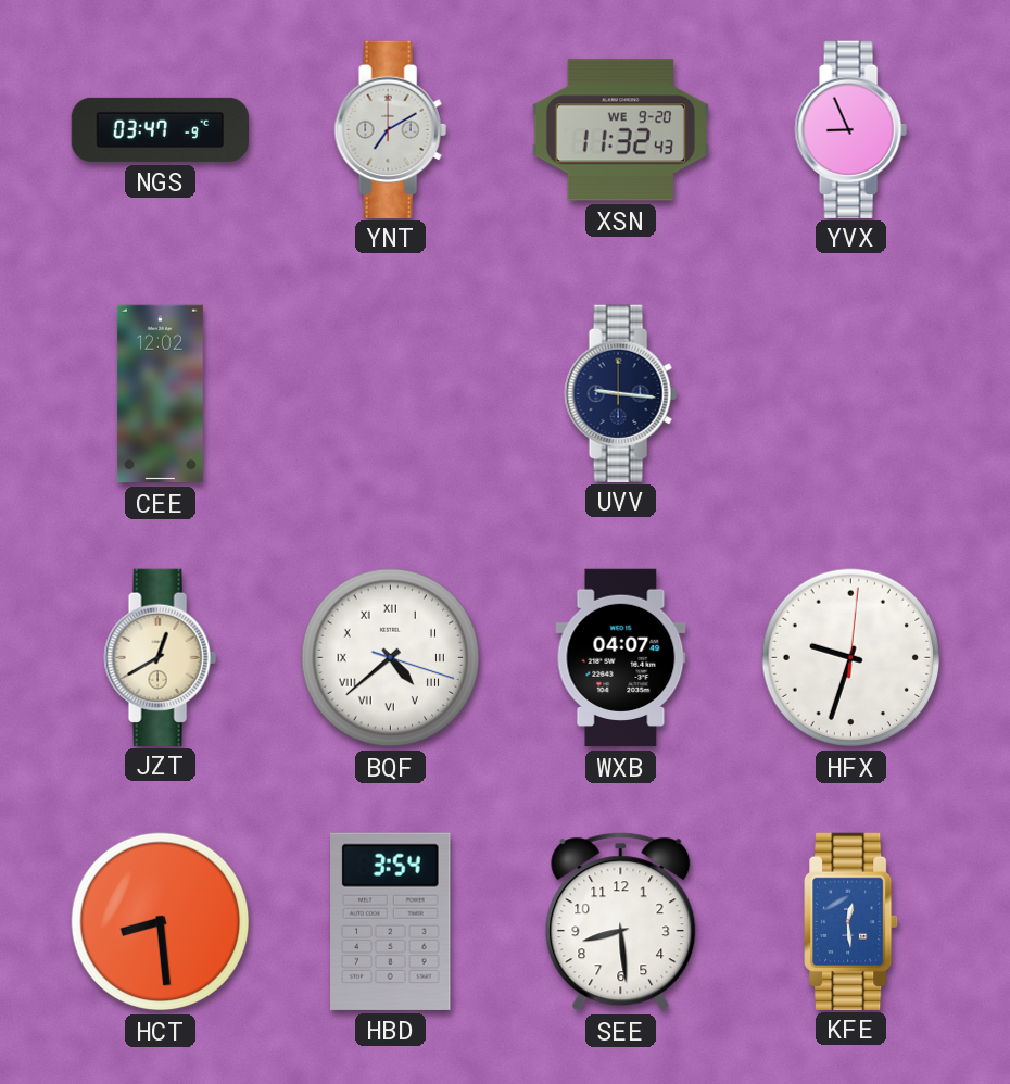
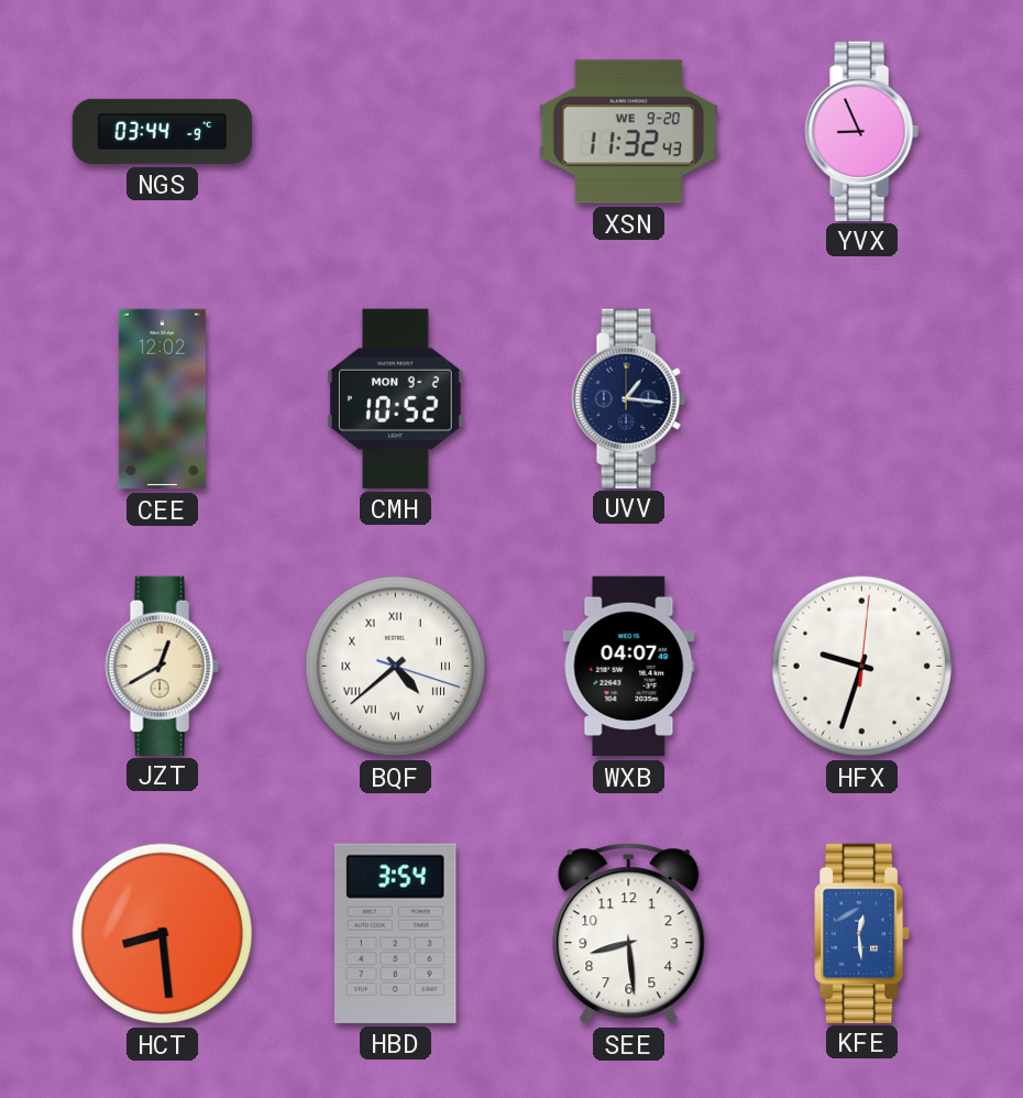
NGS: 03:47 -> 03:44
YNT: 7:10 -> none
CMH: none -> 10:52
UVV: 9:16 -> 1:16
